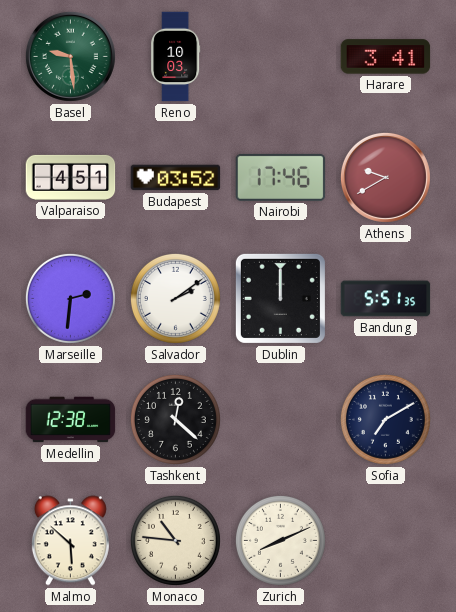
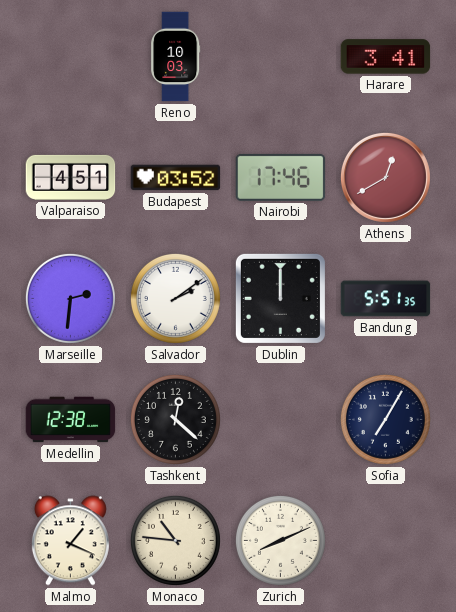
Basel: 9:29 -> none
Athens: 9:40 -> 12:40
Sofia: 7:10 -> 7:05
Malmo: 5:52 -> 1:19
